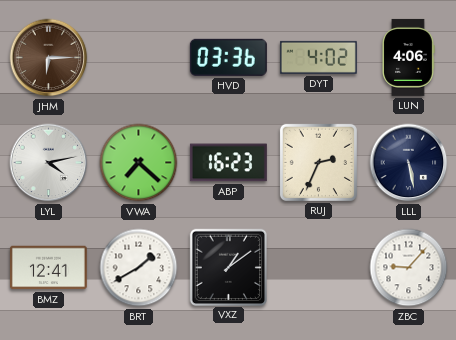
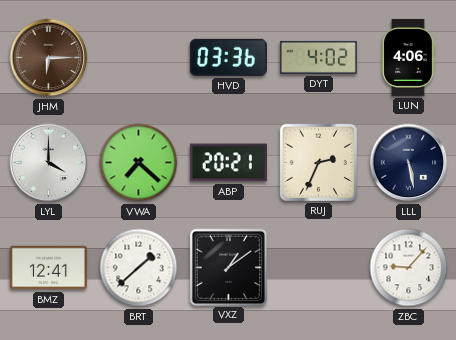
LYL: 4:13 -> 4:00
ABP: 16:23 -> 20:21
BRT: 1:40 -> 1:38
